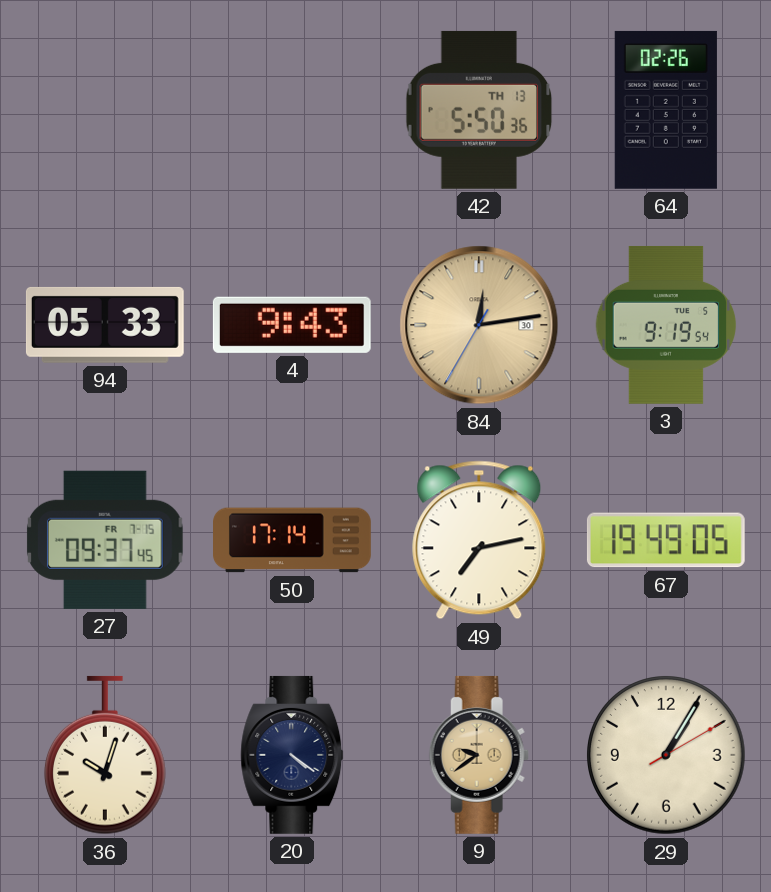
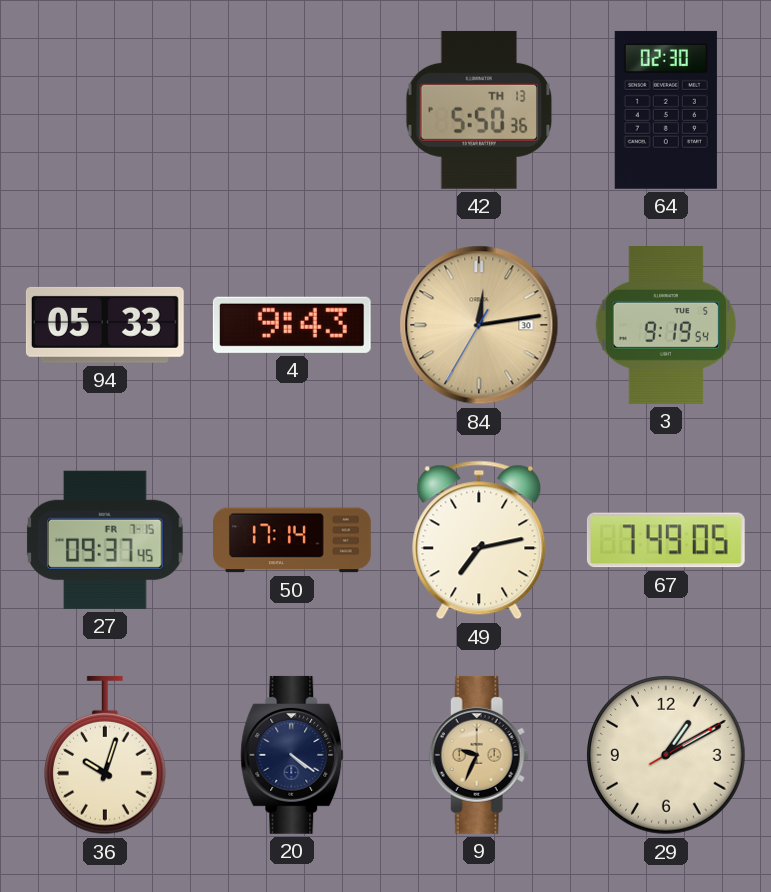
64: 02:26 -> 02:30
67: 19:49 -> 7:49
9: 9:39 -> 9:34
29: 1:05 -> 1:10
